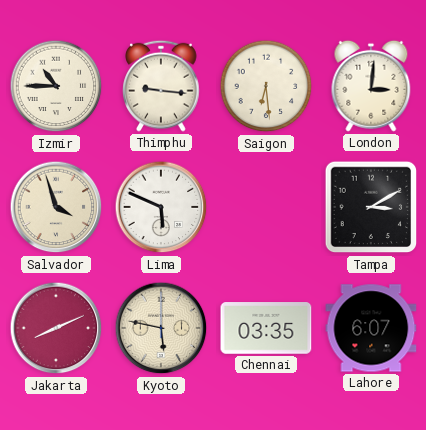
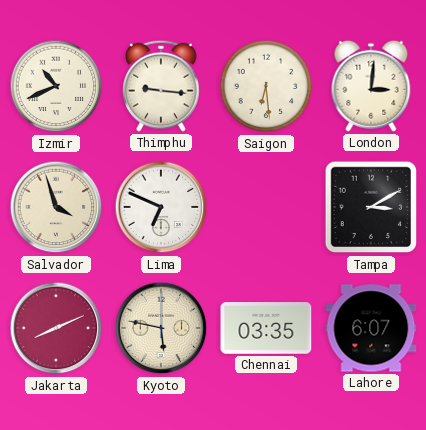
Izmir: 10:45 -> 10:41
Lima: 5:49 -> 6:49
